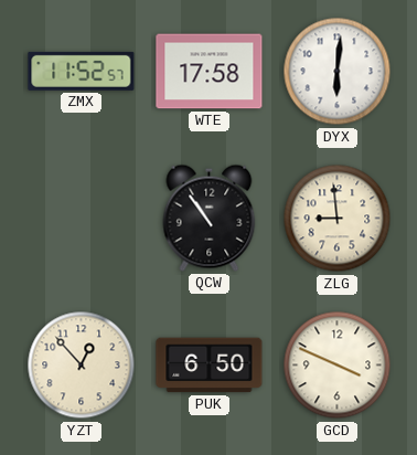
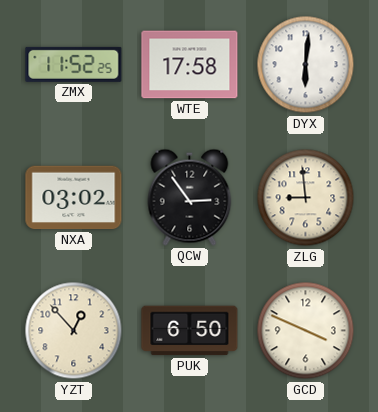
ZMX: 11:52:57 -> 11:52:25
NXA: none -> 03:02
QCW: 10:54 -> 2:54
